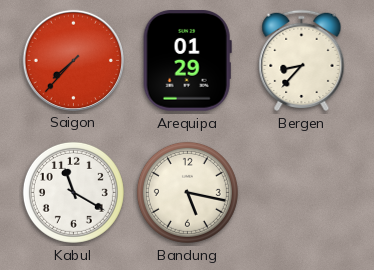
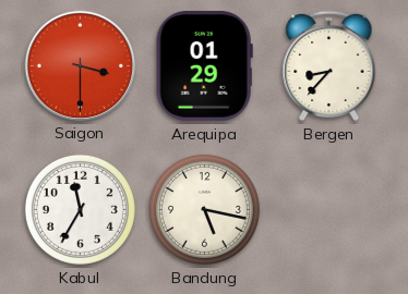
Saigon: 7:37 -> 3:30
Kabul: 11:20 -> 11:35
